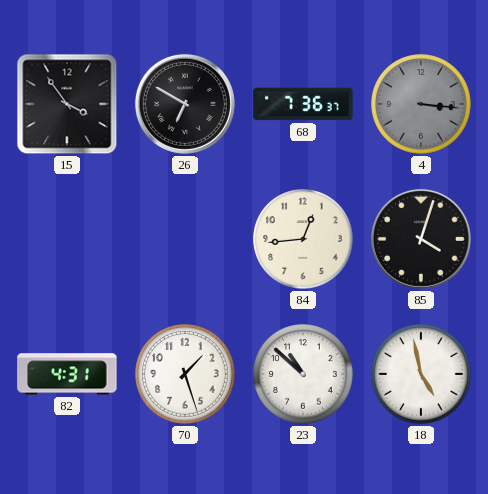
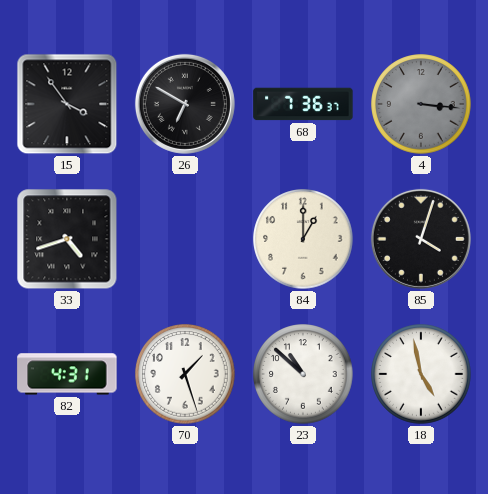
33: none -> 4:42
84: 12:44 -> 1:00
